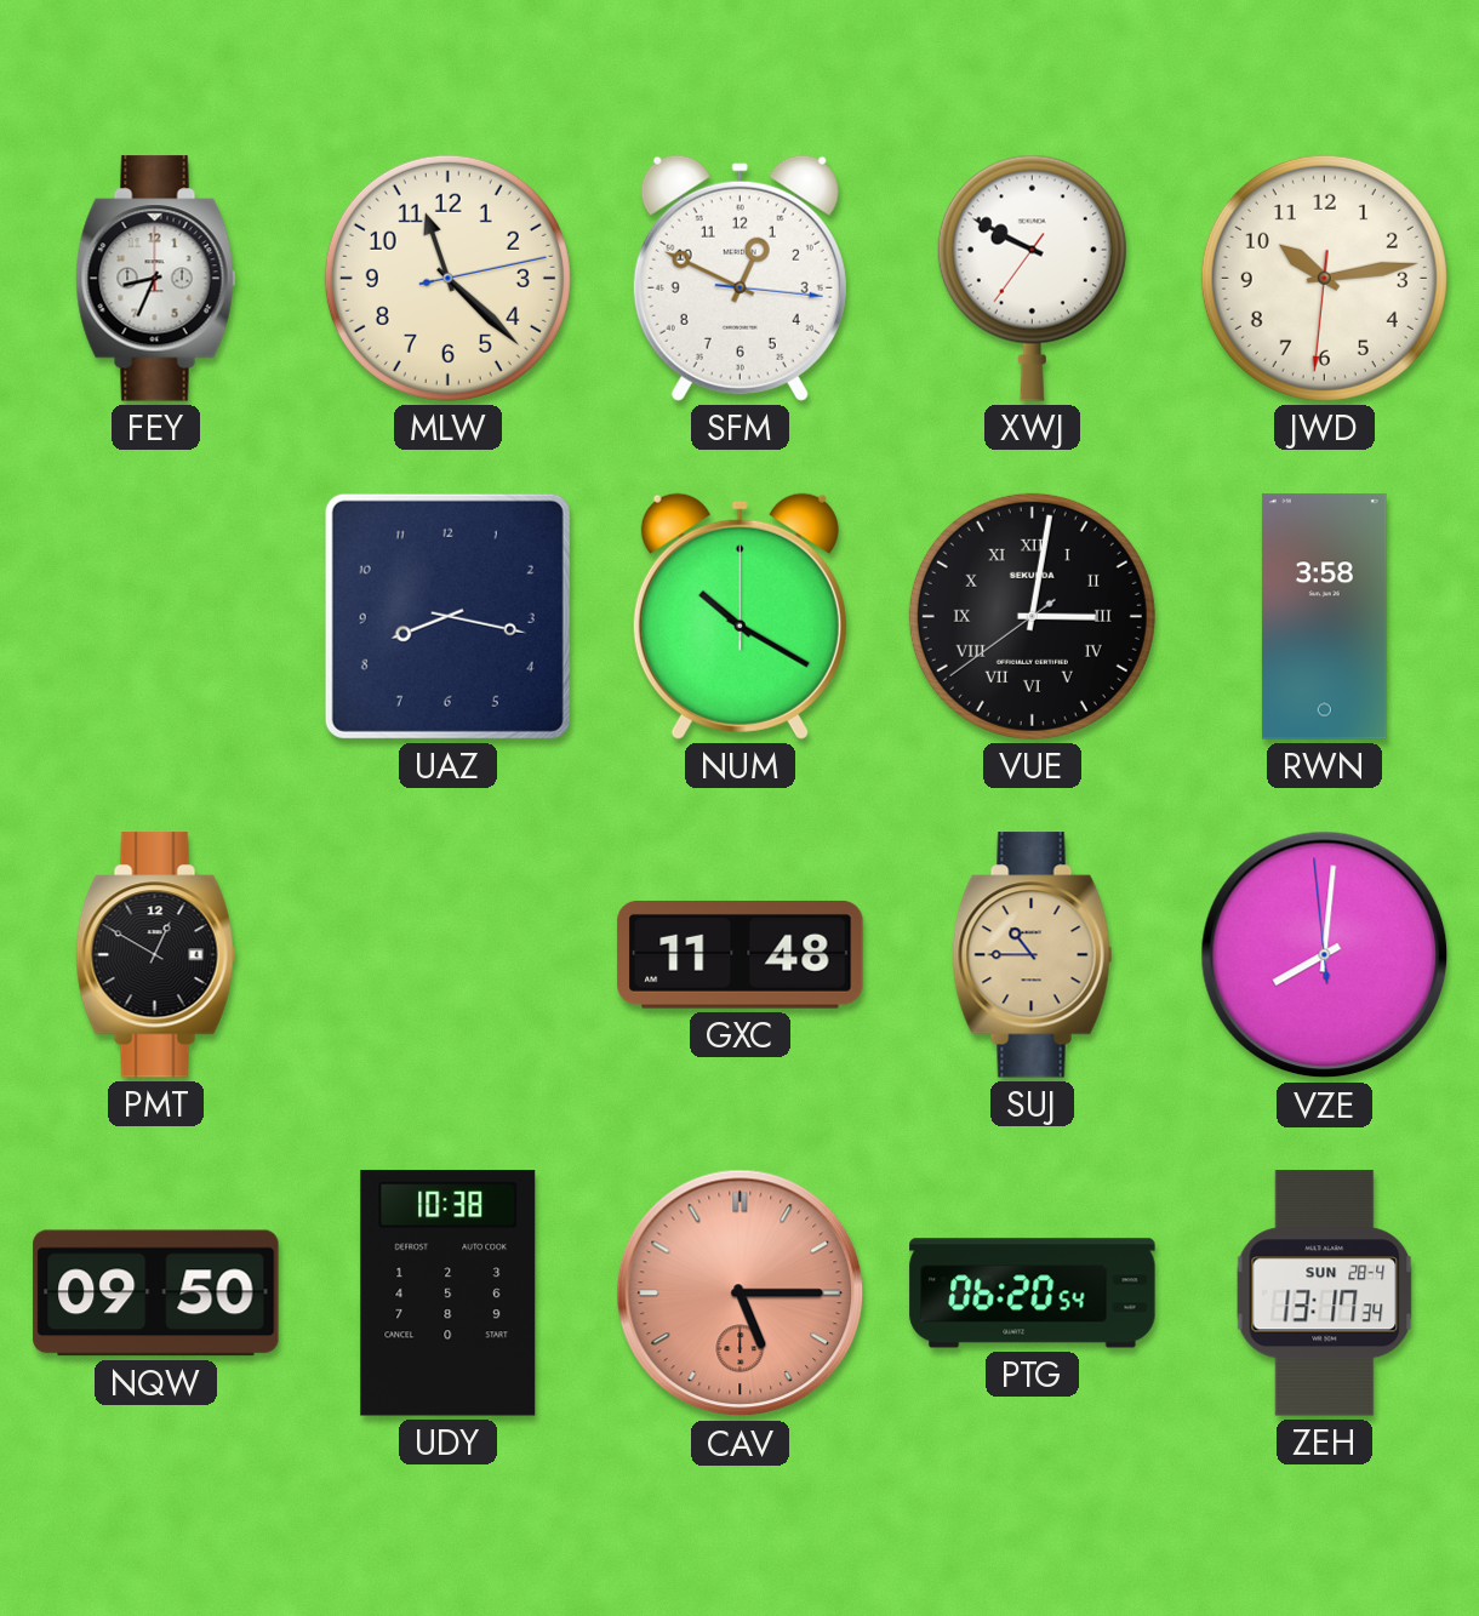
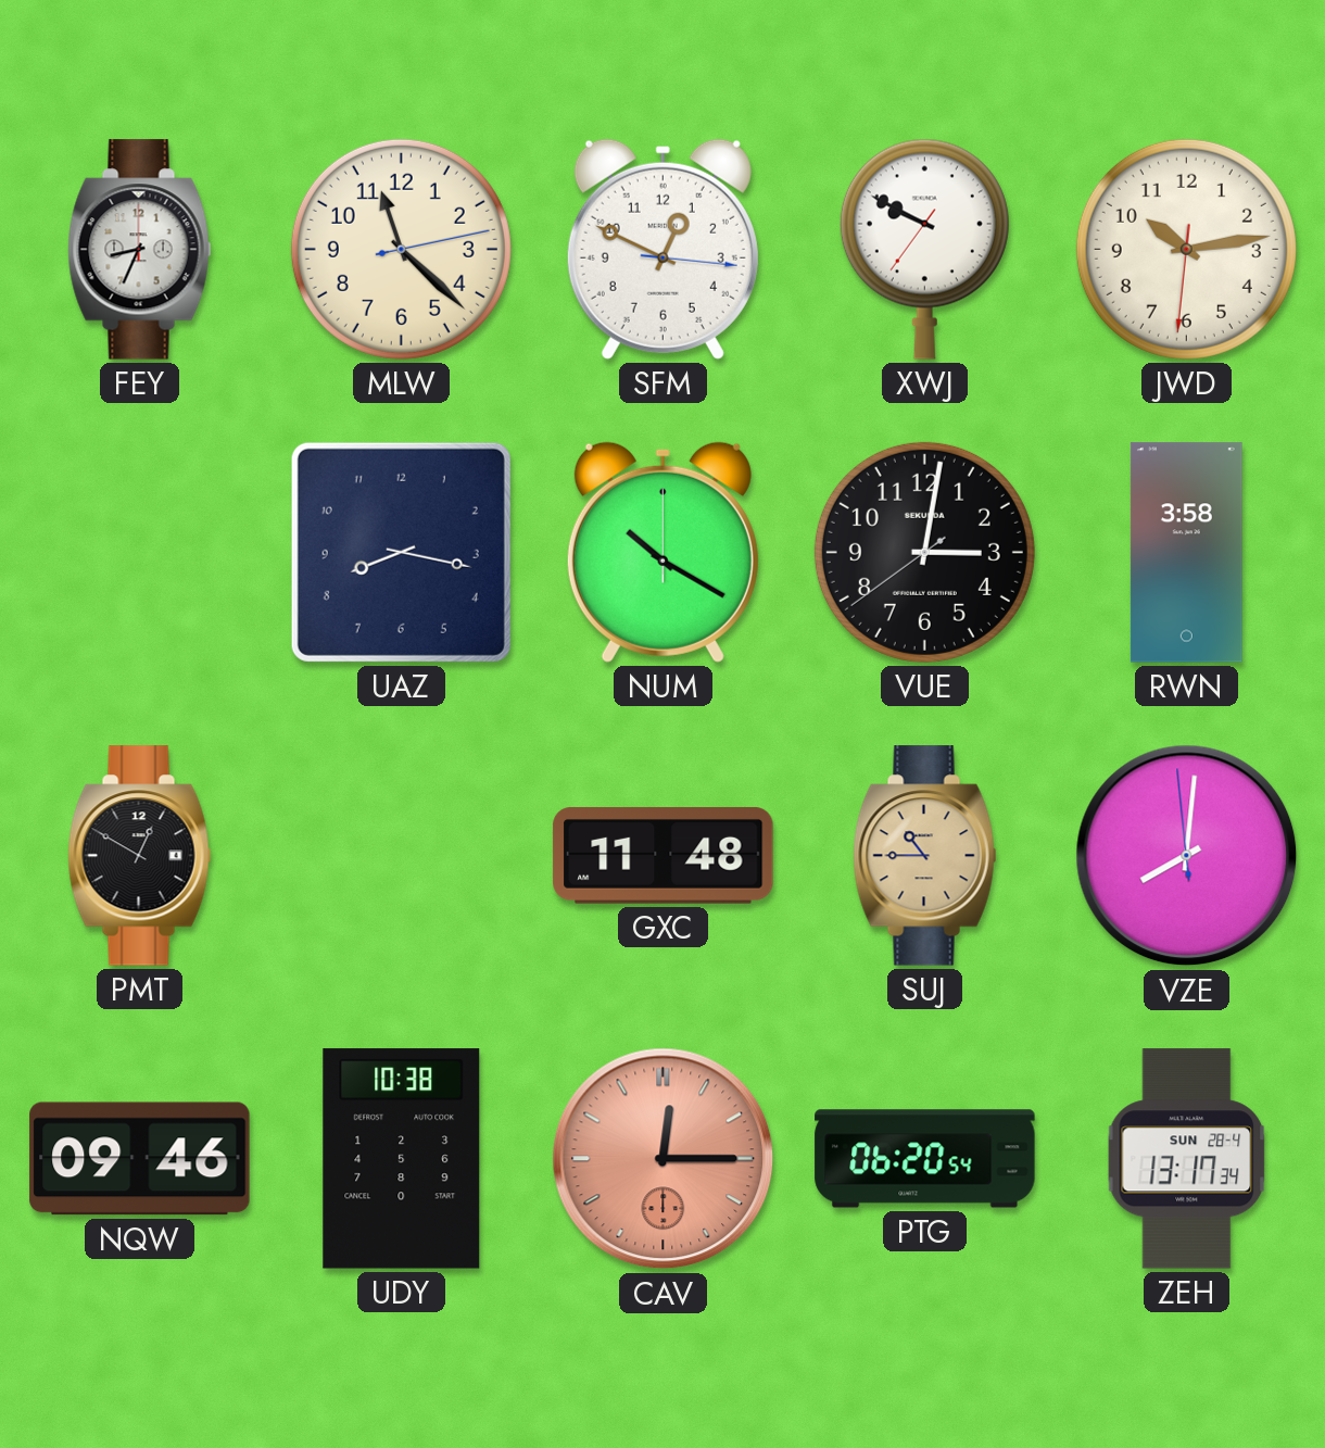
VUE numerals: Roman -> Arabic
NQW: 09:50 -> 09:46
CAV: 5:15 -> 12:15
